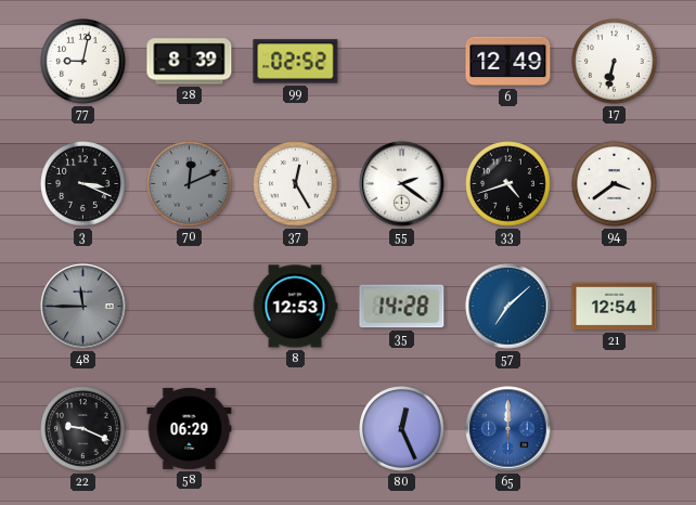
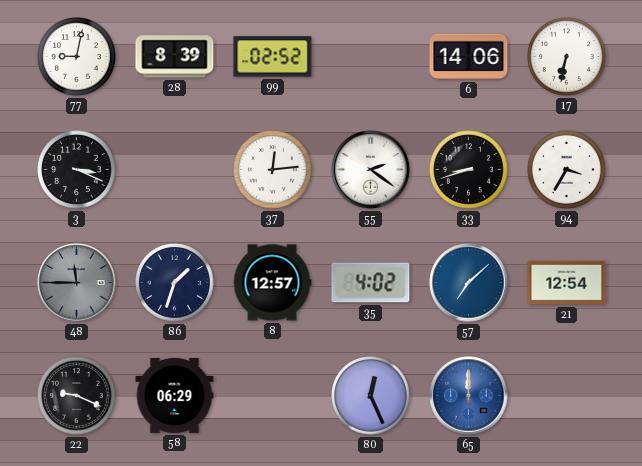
6: 12:49 -> 14:06
70: 12:11 -> none
37: 12:25 -> 12:14
33: 4:42 -> 8:42
94: 3:39 -> 3:35
86: none -> 1:33
8: 12:53 -> 12:57
35: 14:28 -> 4:02
